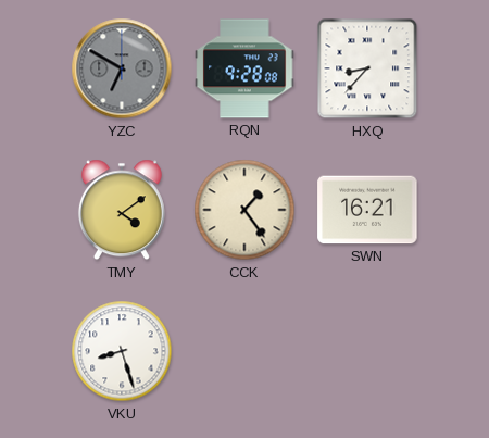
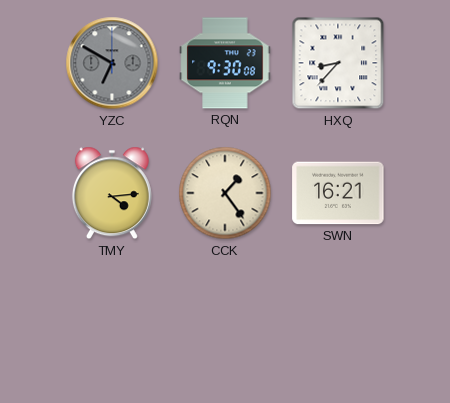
RQN: 9:28 -> 9:30
TMY: 4:09 -> 4:14
VKU: 8:27 -> none
